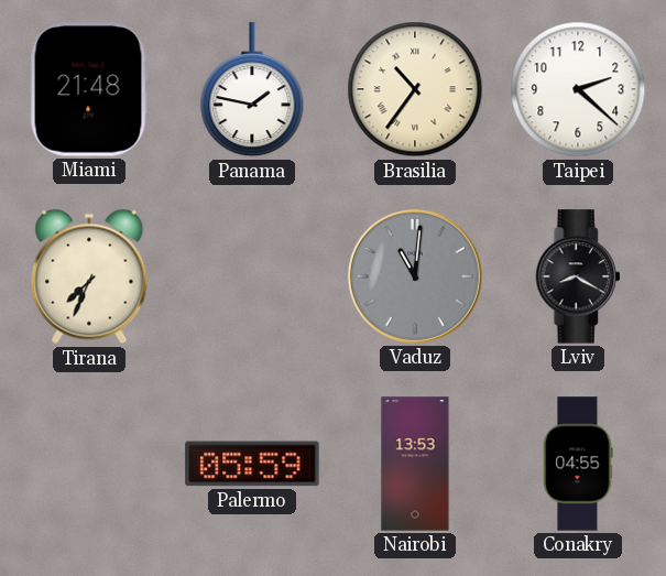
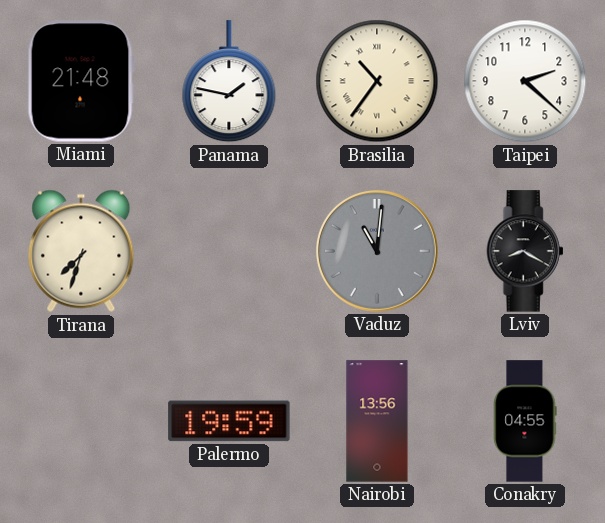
Tirana: 7:34 -> 7:33
Palermo: 05:59 -> 19:59
Nairobi: 13:53 -> 13:56
